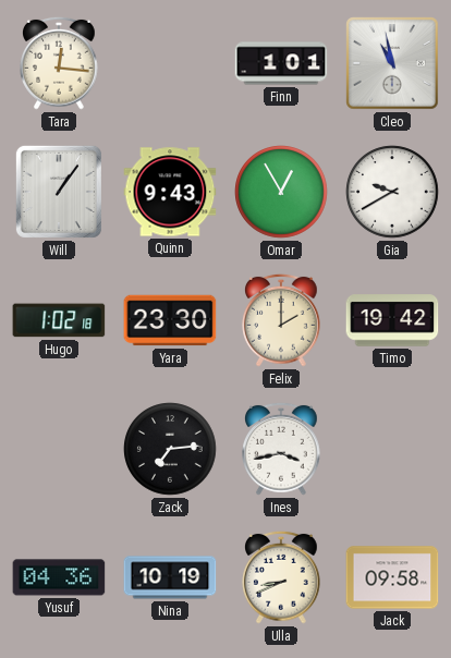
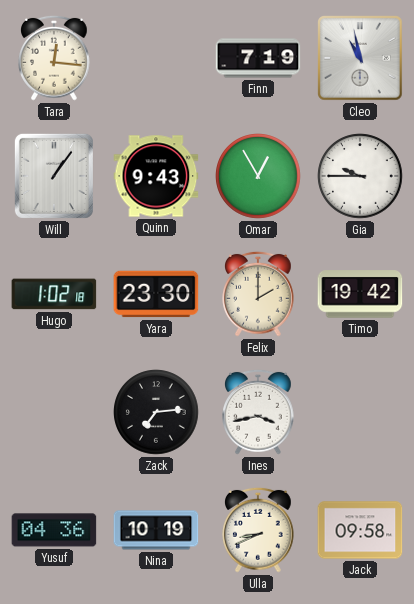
Finn: 1:01 -> 7:19
Gia: 9:40 -> 9:45
